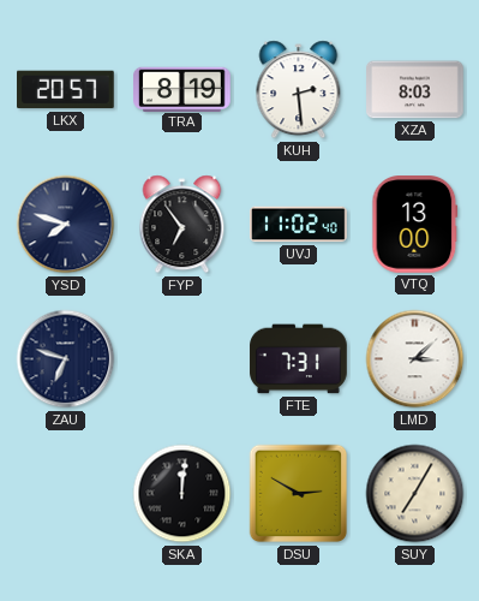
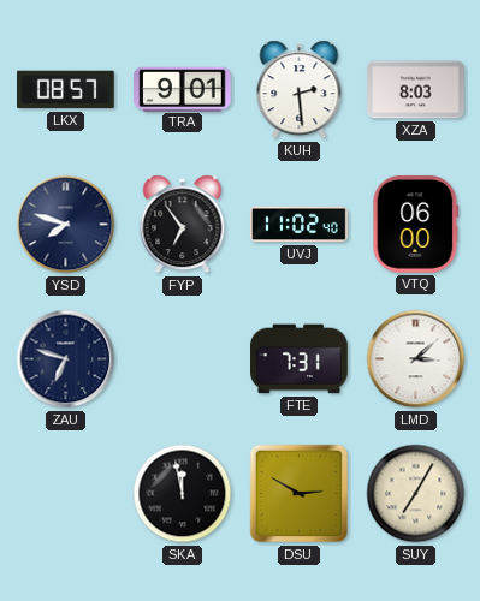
LKX: 20:57 -> 08:57
TRA: 8:19 -> 9:01
VTQ: 13:00 -> 06:00
SKA: 12:01 -> 11:58
